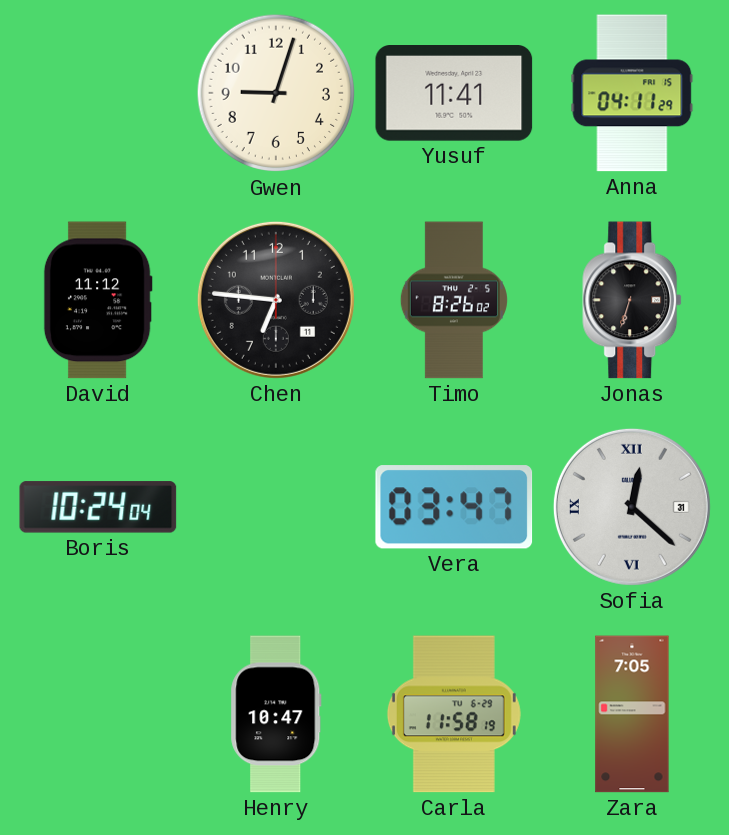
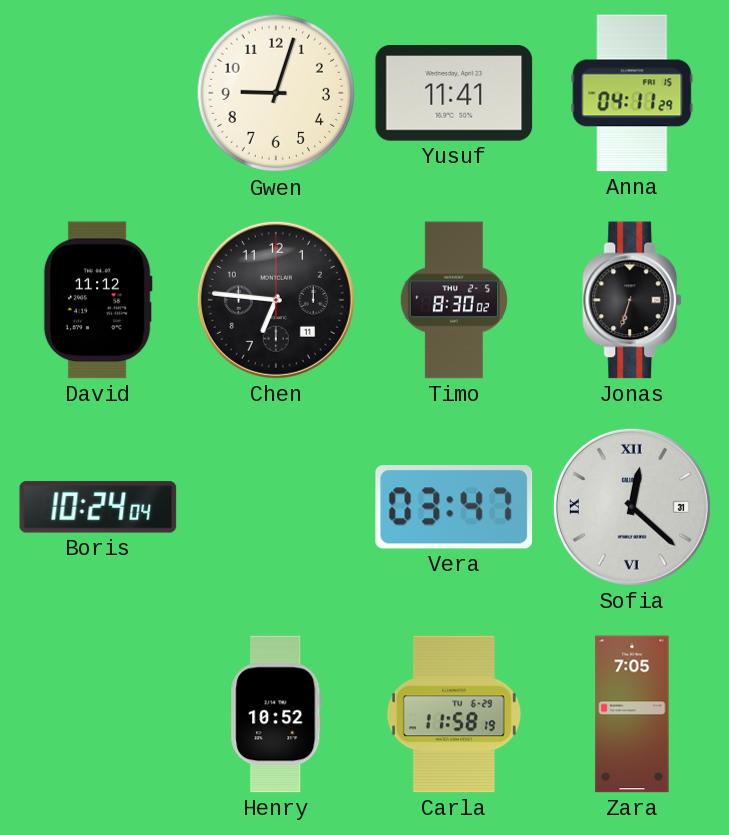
Timo: 8:26 -> 8:30
Henry: 10:47 -> 10:52
